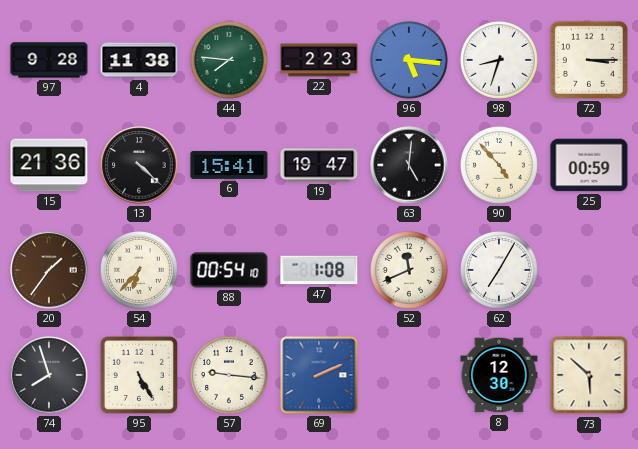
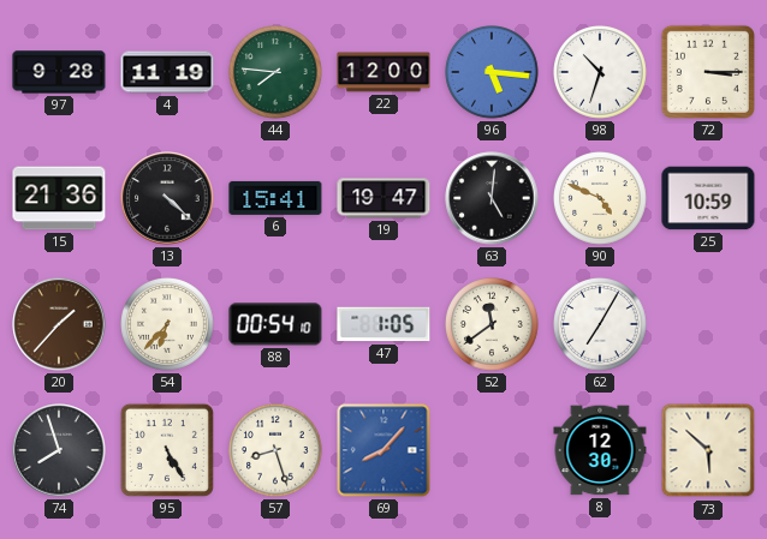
4: 11:38 -> 11:19
22: 2:23 -> 12:00
98: 8:33 -> 10:33
90: 4:53 -> 4:49
25: 00:59 -> 10:59
20: 1:36 -> 1:37
47: 1:08 -> 1:05
52: 11:41 -> 11:39
57: 9:16 -> 8:27
69: 2:11 -> 8:07
